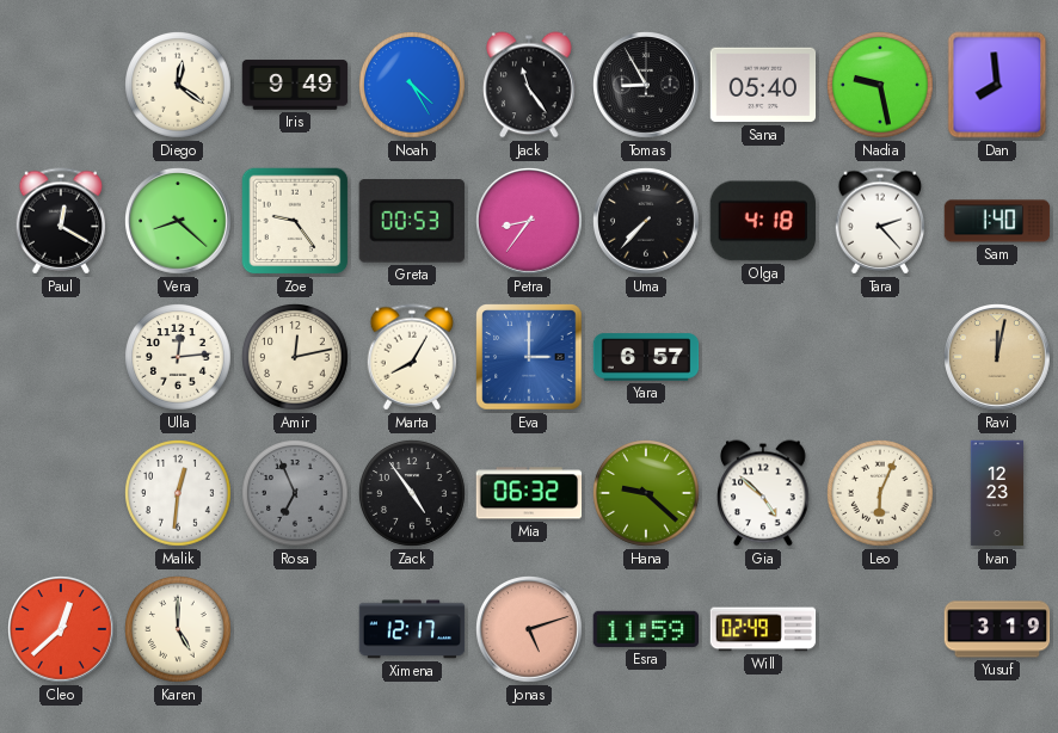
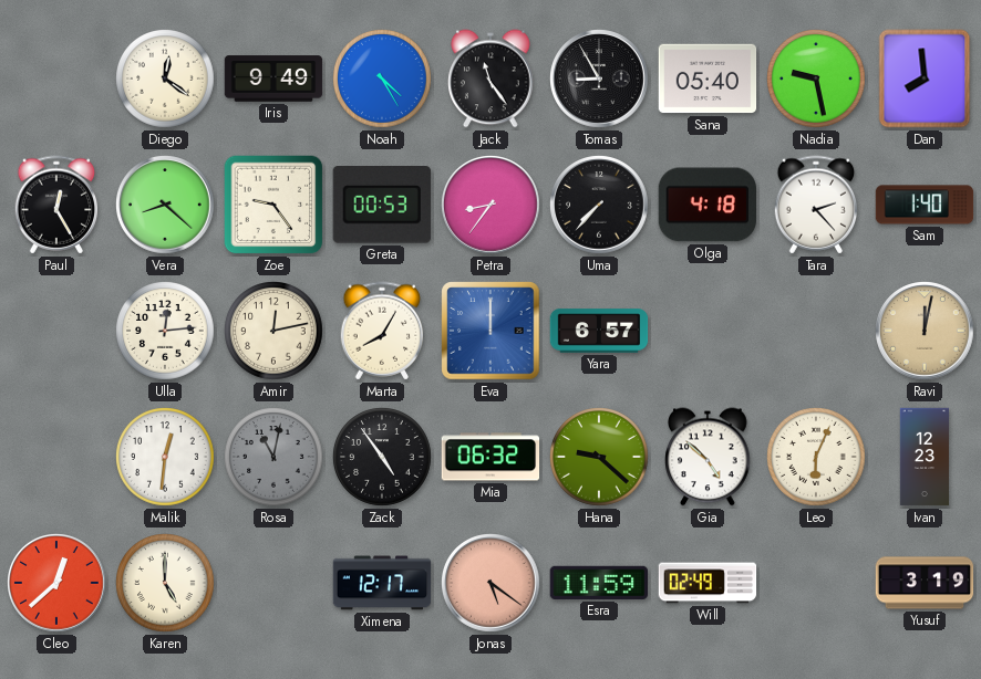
Paul: 12:20 -> 12:25
Eva: 3:00 -> 12:00
Rosa: 6:56 -> 11:02
Jonas: 5:12 -> 5:21
